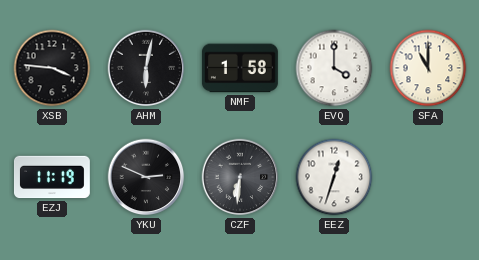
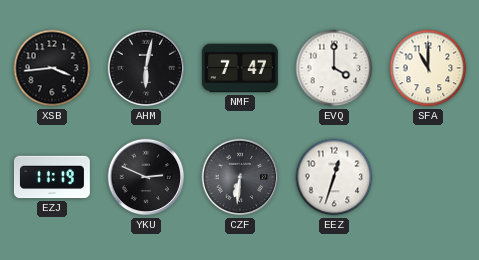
XSB: 3:46 -> 3:44
NMF: 1:58 -> 7:47
